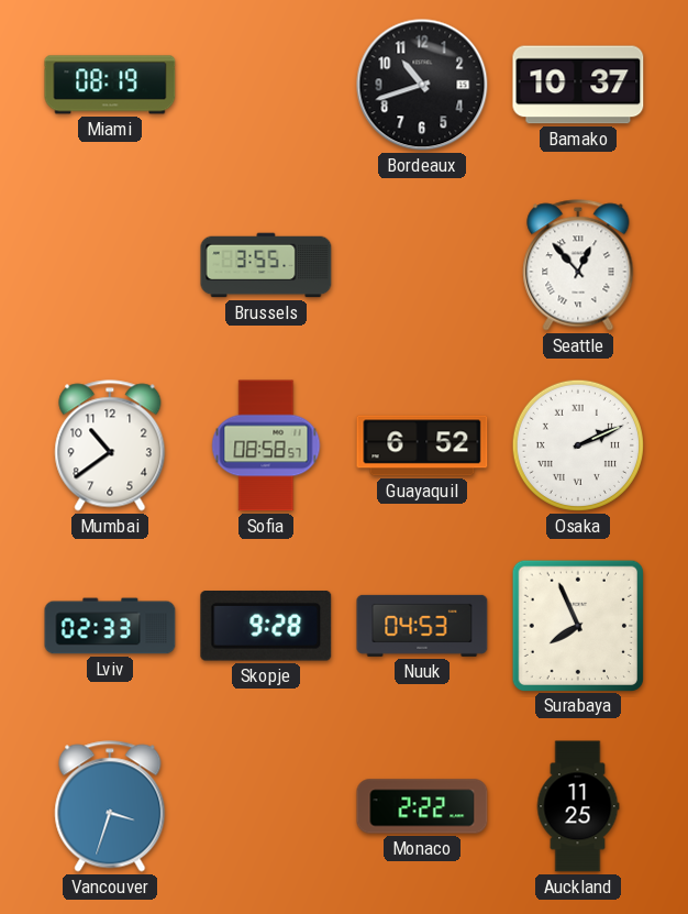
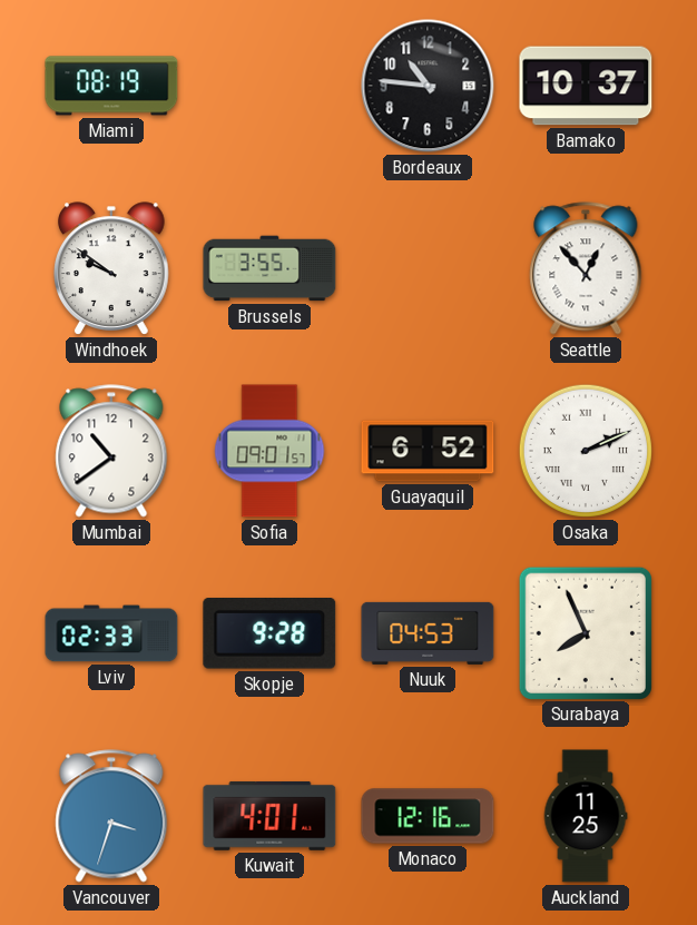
Bordeaux: 10:42 -> 10:46
Windhoek: none -> 9:51
Sofia: 08:58 -> 09:01
Kuwait: none -> 4:01
Monaco: 2:22 -> 12:16
